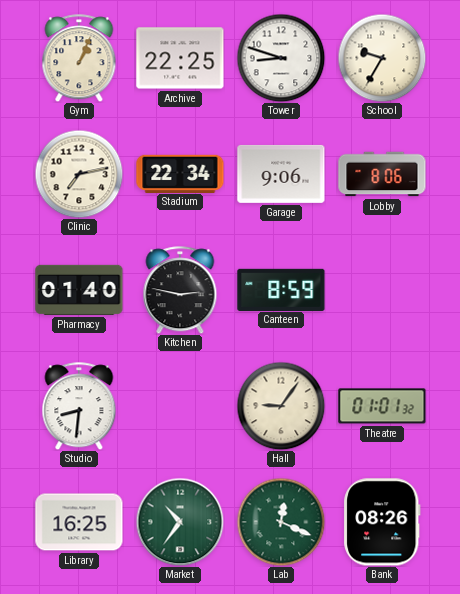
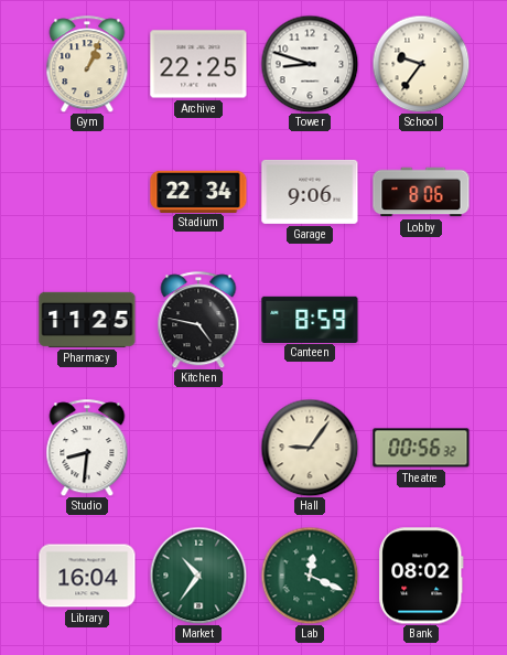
School: 9:35 -> 9:36
Clinic: 7:13 -> none
Pharmacy: 01:40 -> 11:25
Kitchen: 2:47 -> 4:47
Theatre: 01:01 -> 00:56
Library: 16:25 -> 16:04
Bank: 08:26 -> 08:02
